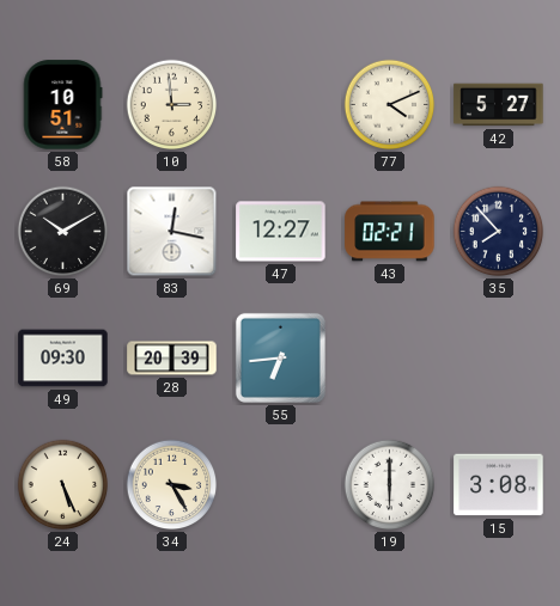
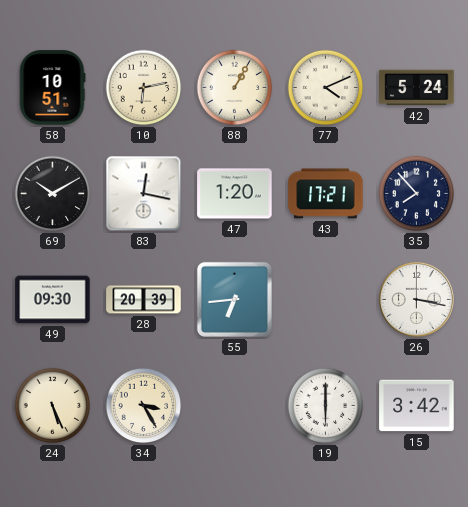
10: 2:59 -> 6:13
88: none -> 1:05
42: 5:27 -> 5:24
47: 12:27 -> 1:20
43: 02:21 -> 17:21
26: none -> 3:17
15: 3:08 -> 3:42
